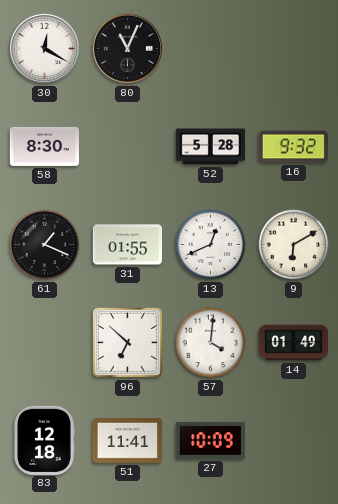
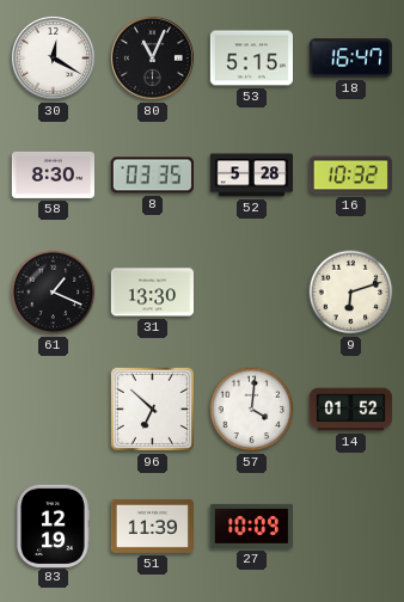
53: none -> 5:15
18: none -> 16:47
8: none -> 03:35
16: 9:32 -> 10:32
31: 01:55 -> 13:30
13: 12:41 -> none
9: 6:10 -> 6:12
14: 01:49 -> 01:52
83: 12:18 -> 12:19
51: 11:41 -> 11:39
